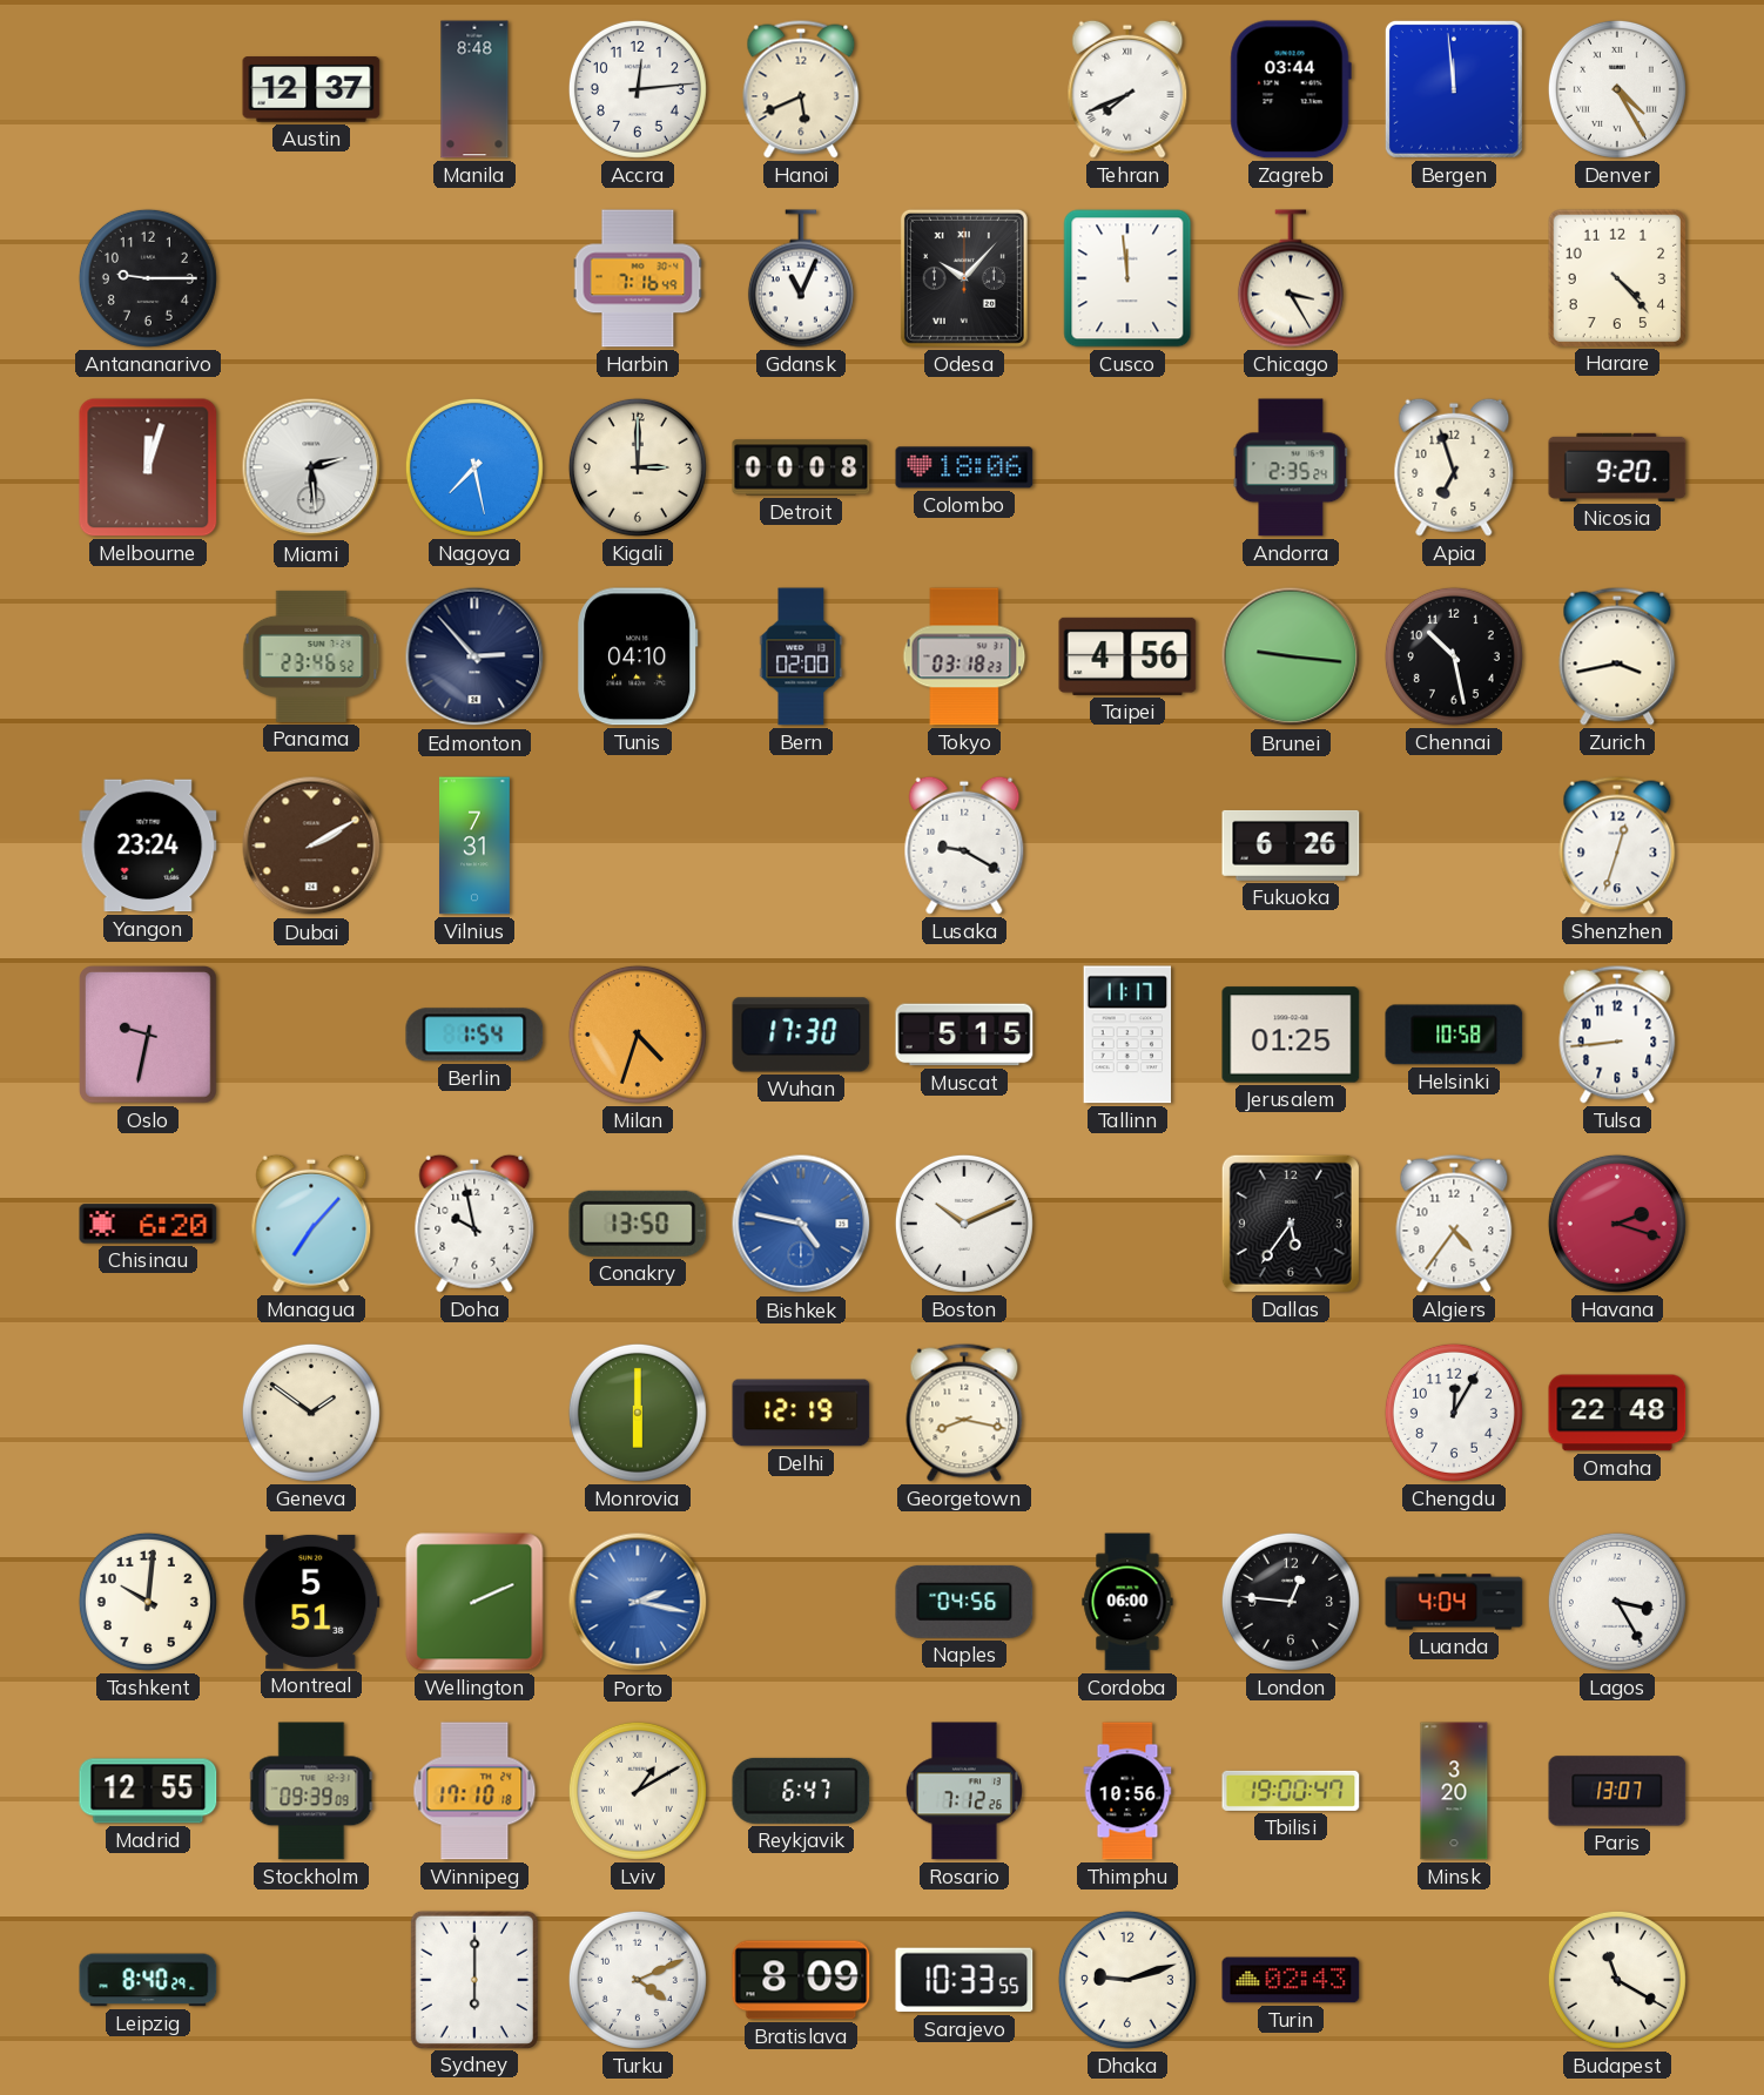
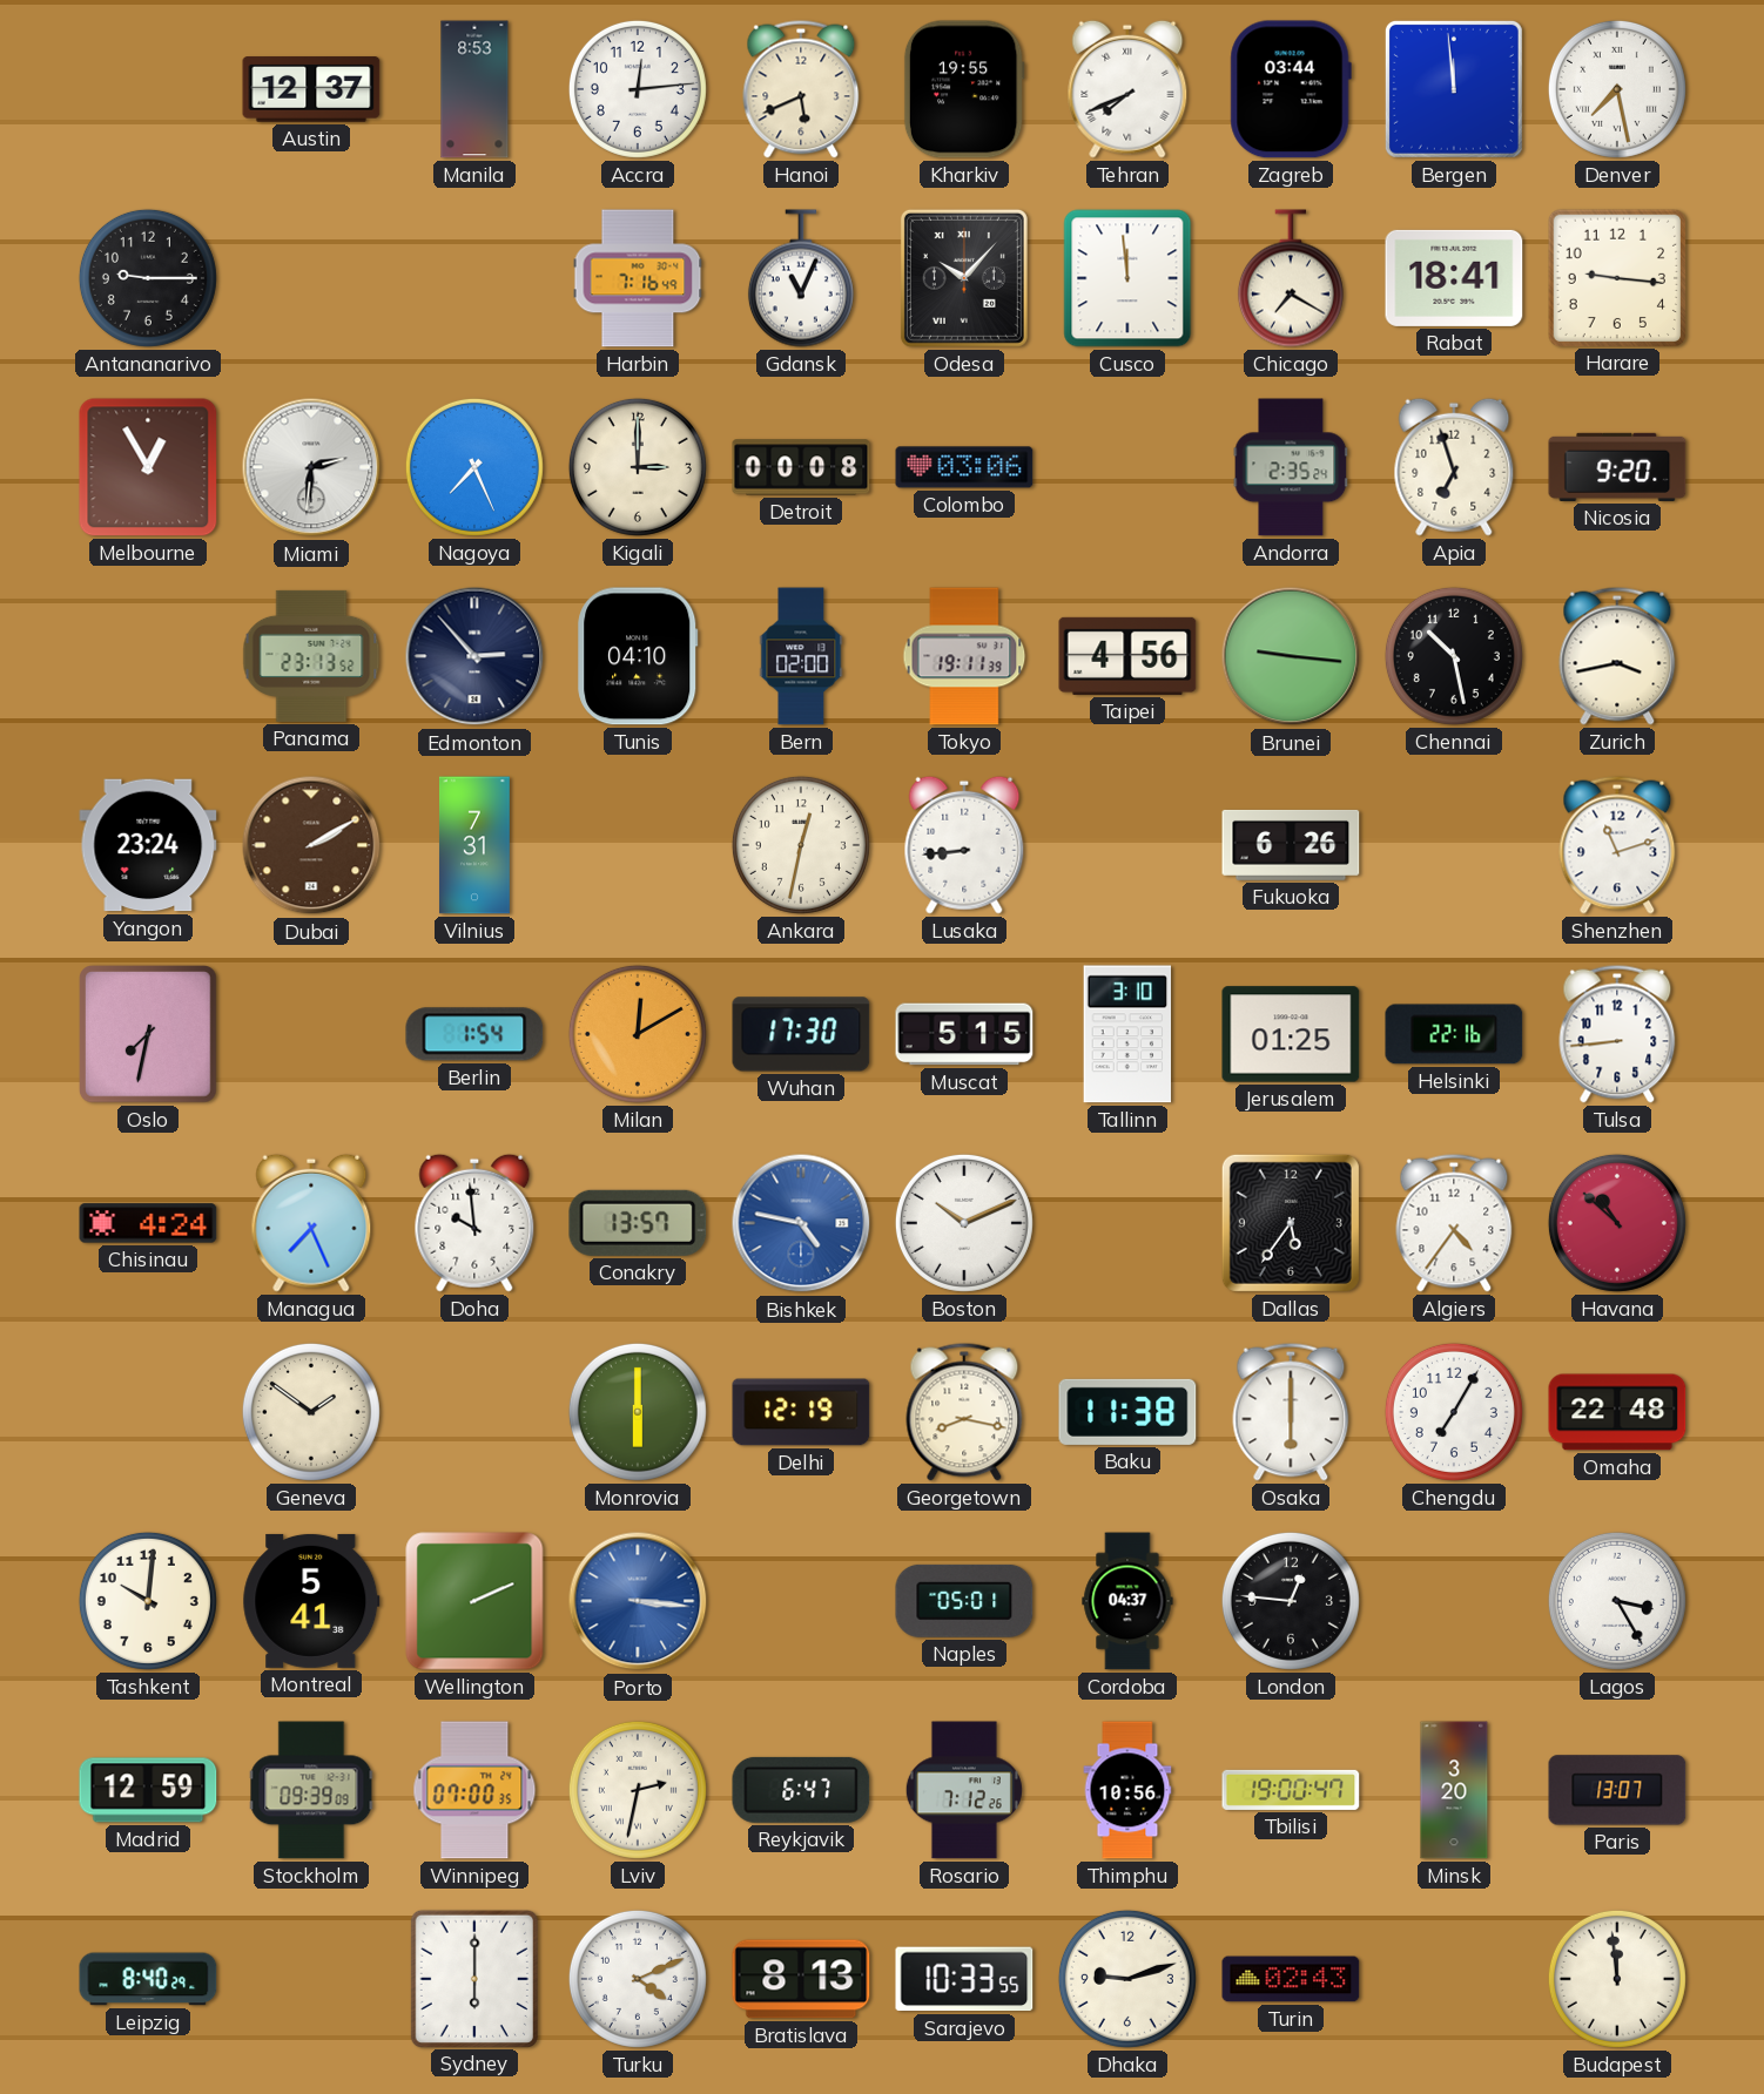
Manila: 8:48 -> 8:53
Kharkiv: none -> 19:55
Denver: 4:25 -> 7:28
Chicago: 3:25 -> 7:20
Rabat: none -> 18:41
Harare: 4:23 -> 9:16
Melbourne: 12:03 -> 12:55
Miami: 2:29 -> 2:31
Nagoya: 7:28 -> 7:26
Colombo: 18:06 -> 03:06
Panama: 23:46 -> 23:13
Tokyo: 03:18 -> 19:11
Ankara: none -> 12:32
Lusaka: 9:20 -> 8:44
Shenzhen: 12:33 -> 11:12
Oslo: 9:32 -> 7:32
Milan: 4:33 -> 12:10
Tallinn: 11:17 -> 3:10
Helsinki: 10:58 -> 22:16
Chisinau: 6:20 -> 4:24
Managua: 7:07 -> 7:26
Doha: 9:58 -> 9:59
Conakry: 13:50 -> 13:57
Havana: 2:18 -> 10:52
Baku: none -> 11:38
Osaka: none -> 6:00
Chengdu: 12:05 -> 7:05
Montreal: 5:51 -> 5:41
Porto: 2:17 -> 3:16
Naples: 04:56 -> 05:01
Cordoba: 06:00 -> 04:37
Luanda: 4:04 -> none
Madrid: 12:55 -> 12:59
Winnipeg: 17:10 -> 07:00
Lviv: 1:10 -> 2:32
Bratislava: 8:09 -> 8:13
Budapest: 11:20 -> 11:59
